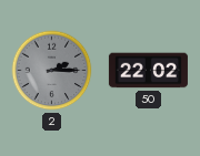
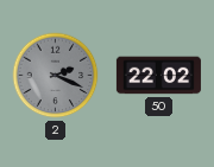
2: 2:15 -> 2:19
